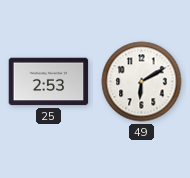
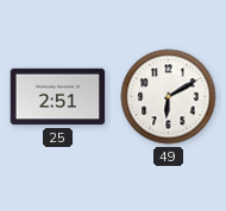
25: 2:53 -> 2:51
